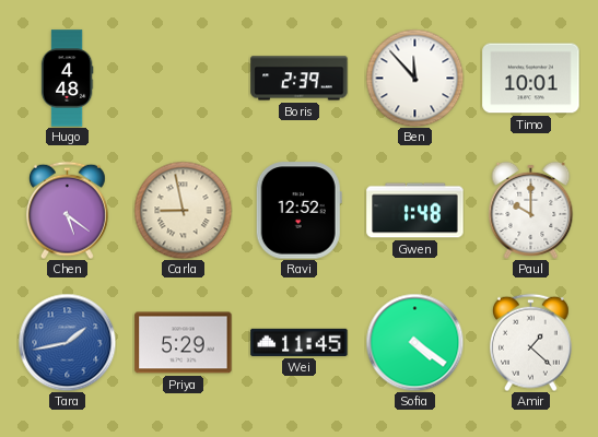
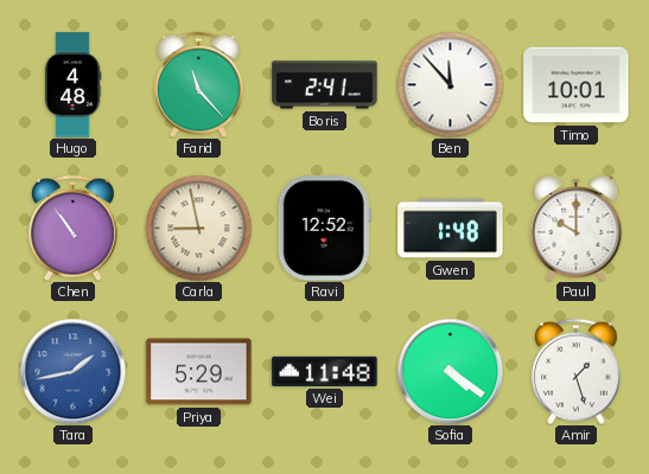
Farid: none -> 11:23
Boris: 2:39 -> 2:41
Chen: 5:21 -> 10:54
Wei: 11:45 -> 11:48
Amir: 1:22 -> 1:27
